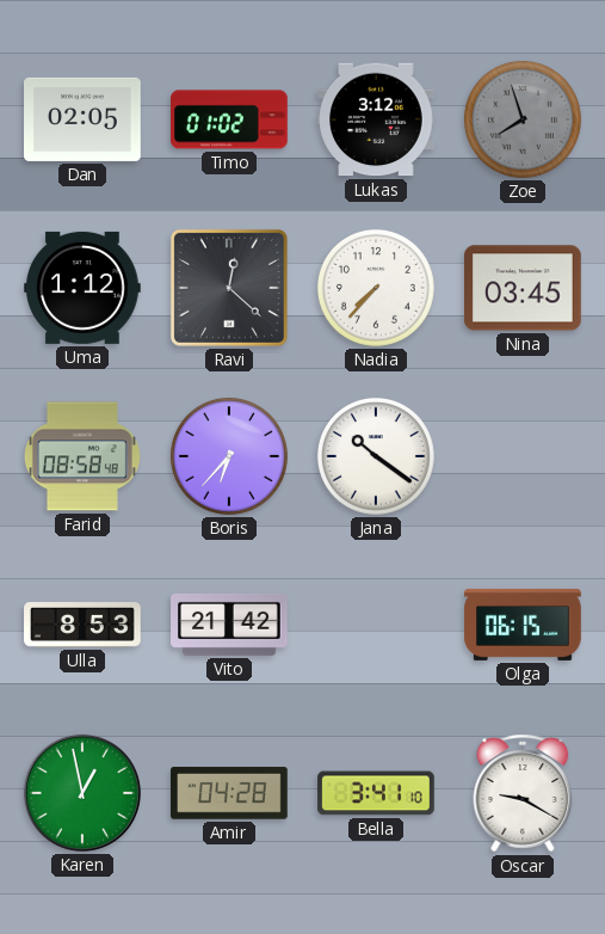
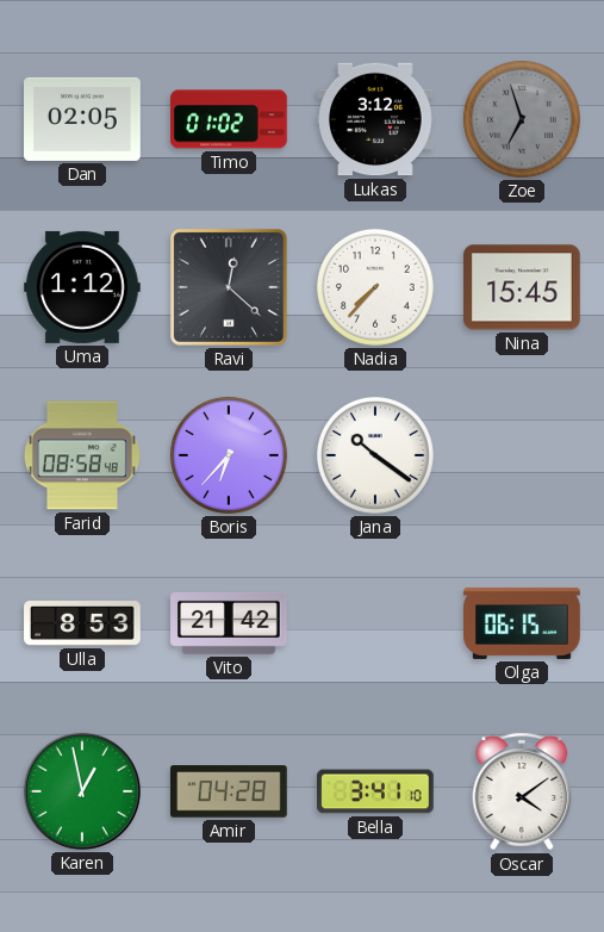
Zoe: 7:57 -> 6:57
Nina: 03:45 -> 15:45
Oscar: 9:20 -> 4:09
